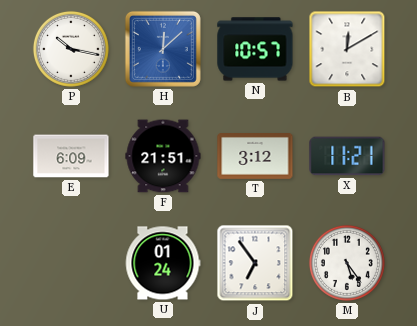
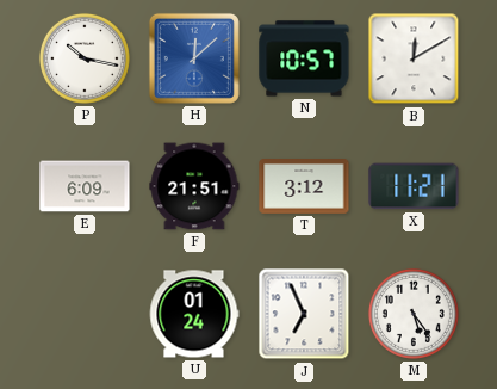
J: 6:54 -> 6:56
